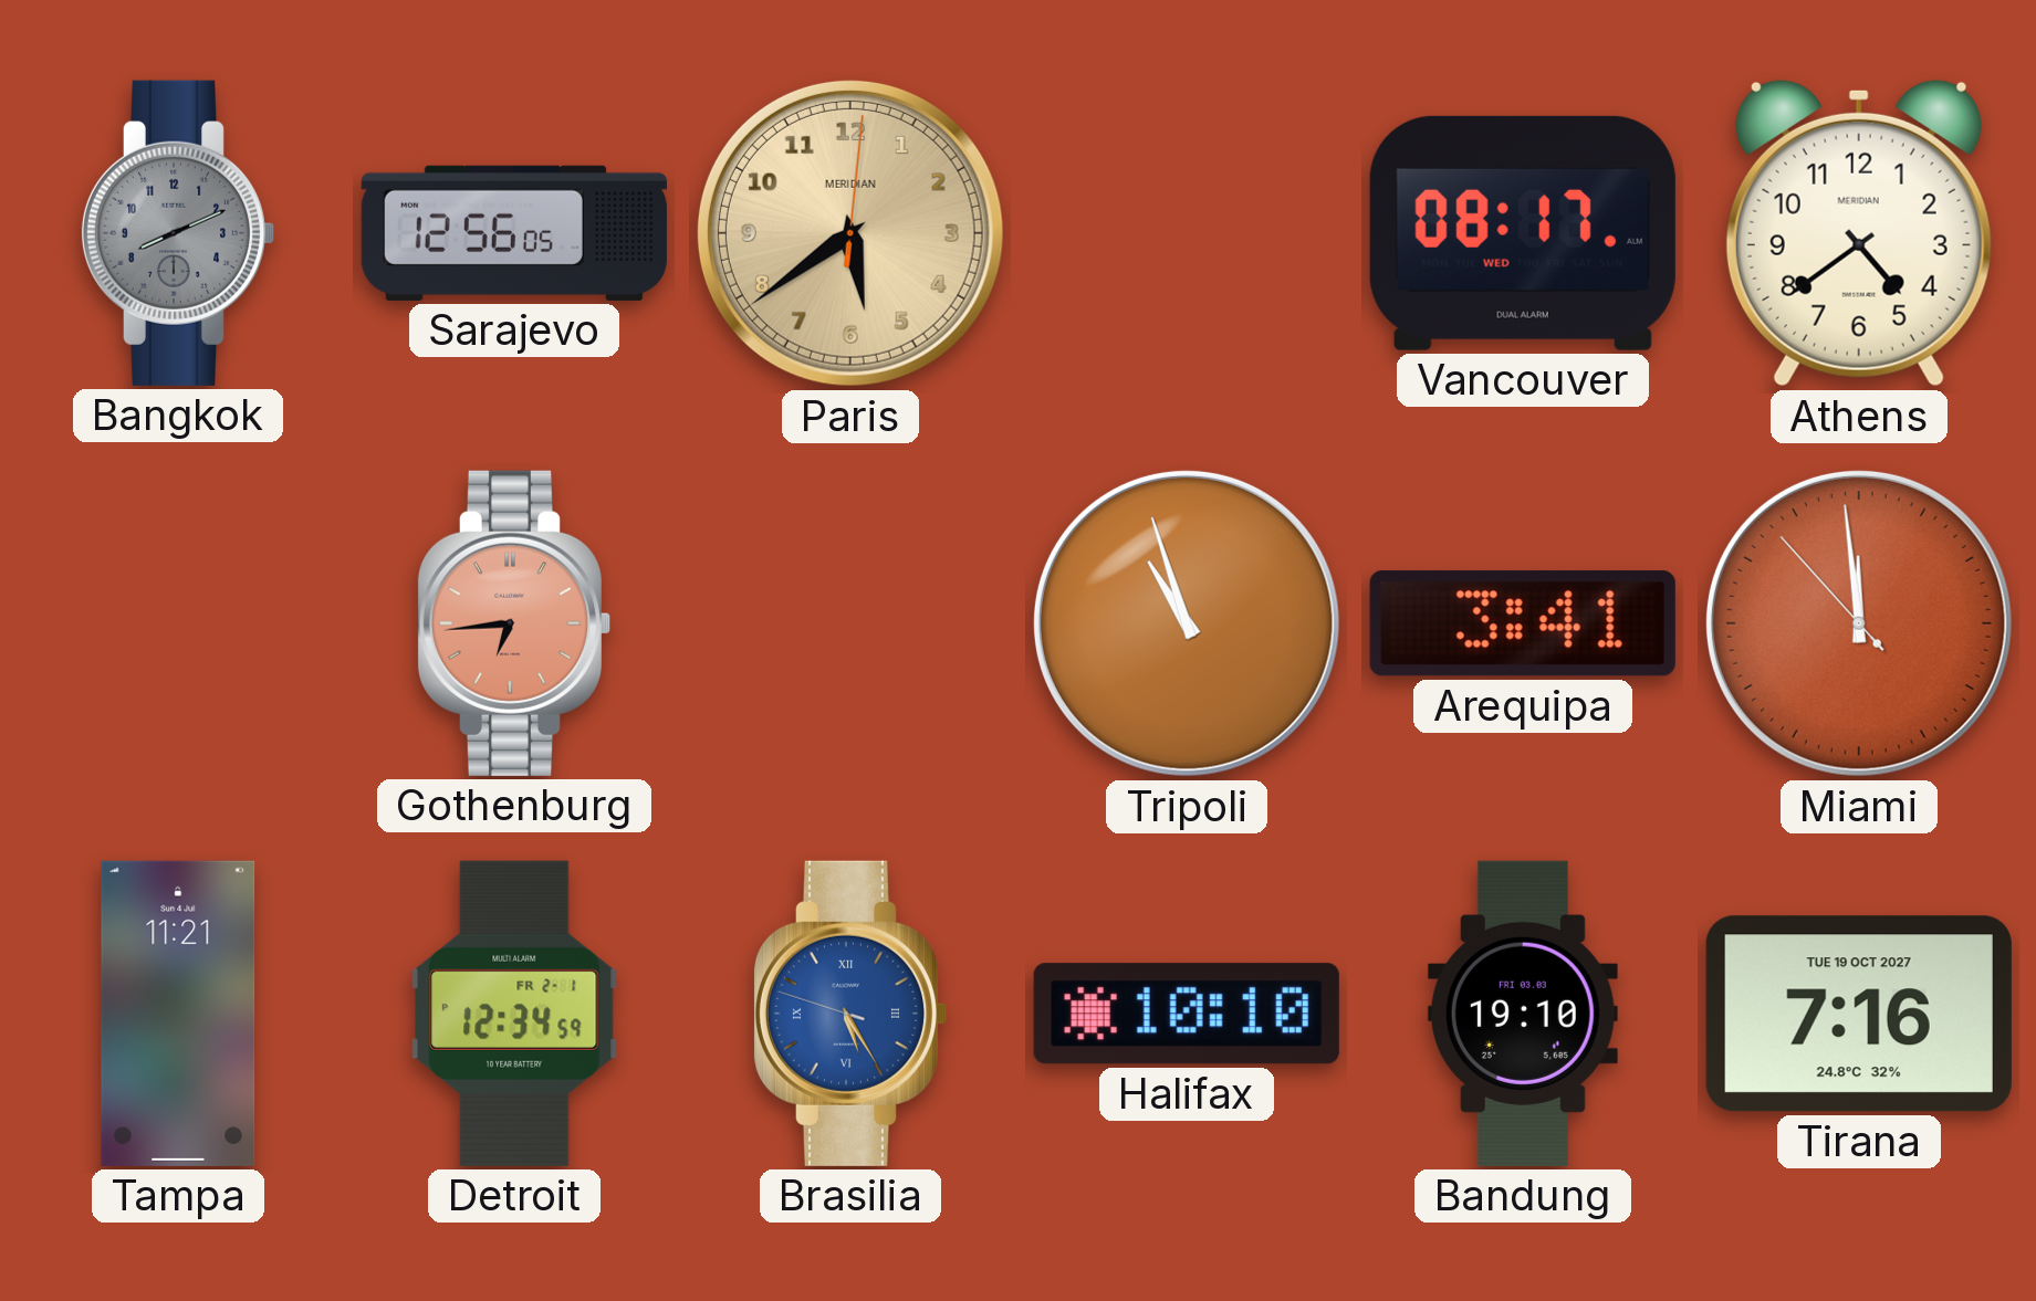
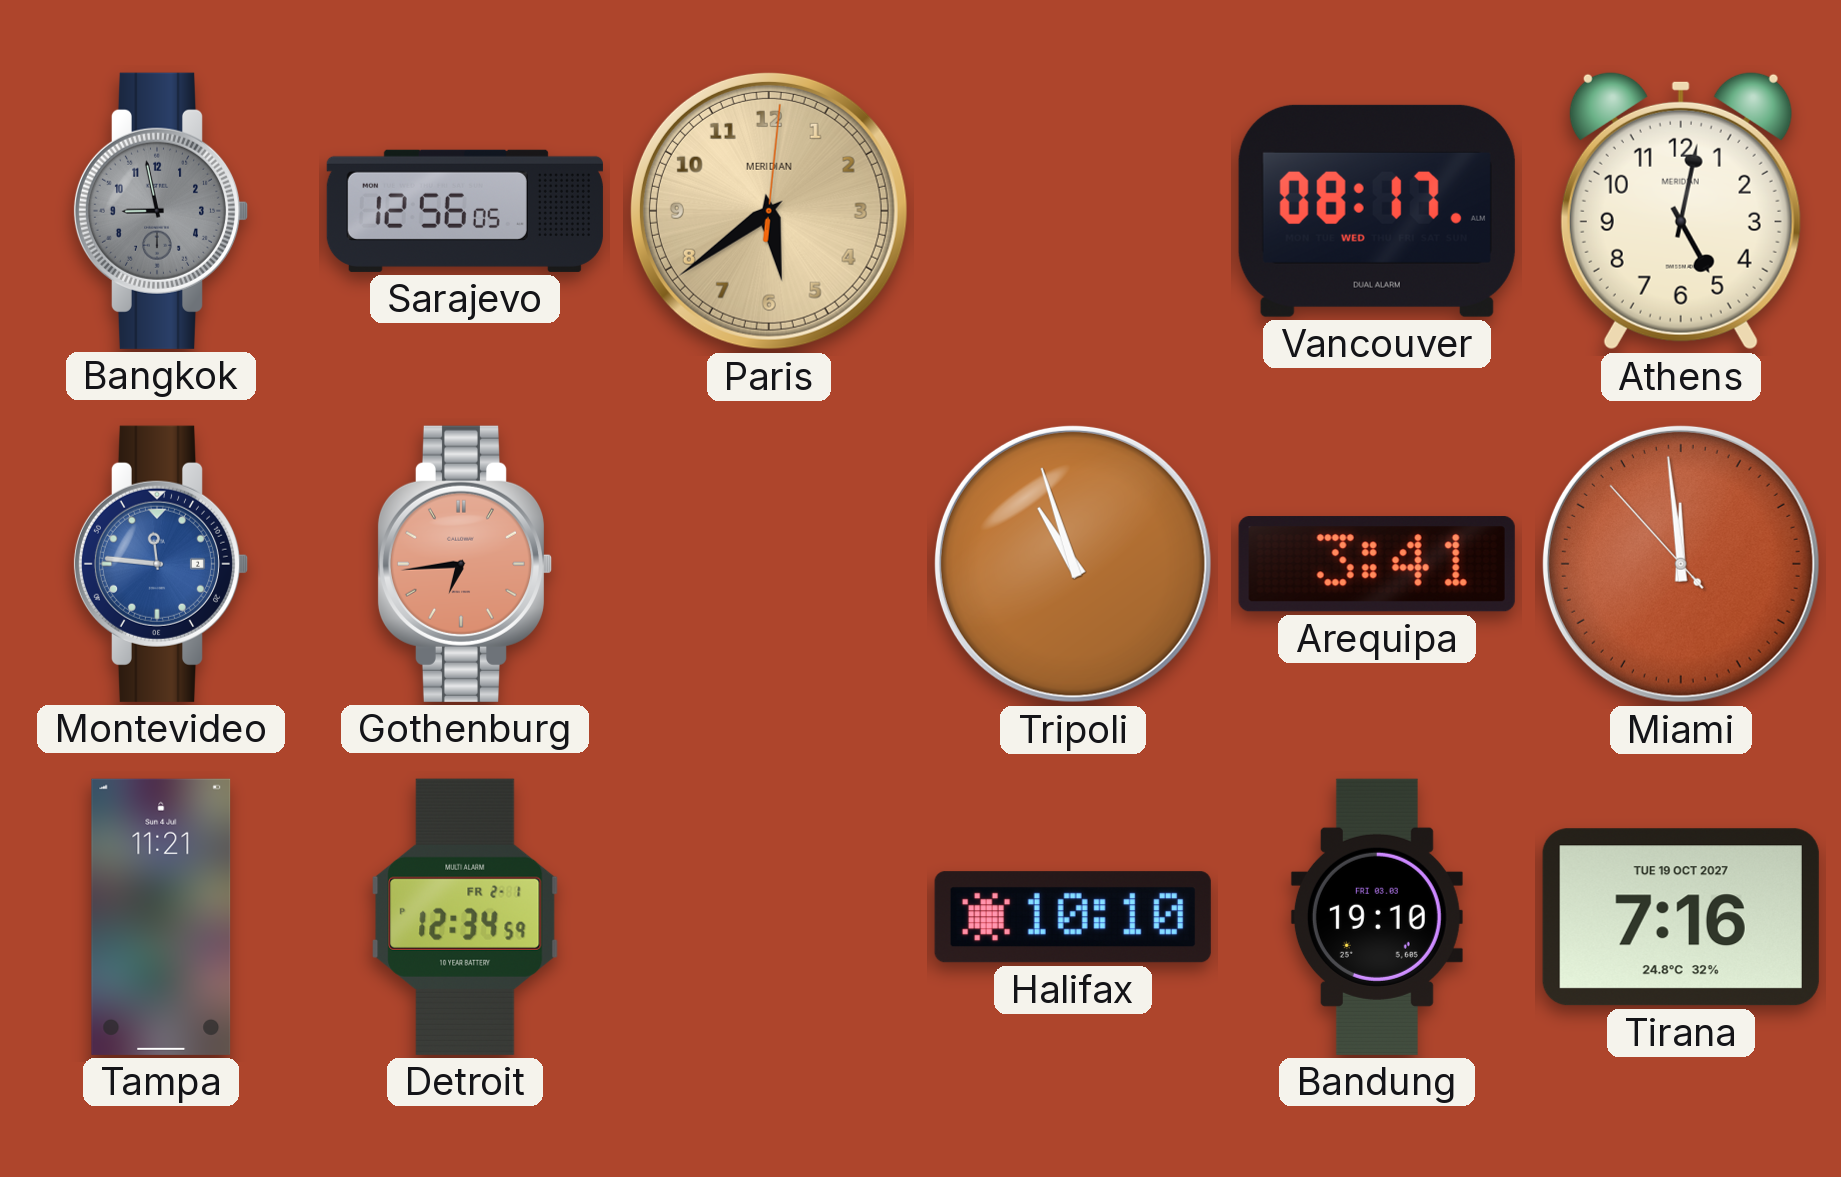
Bangkok: 8:11 -> 8:58
Athens: 4:39 -> 5:02
Montevideo: none -> 11:46
Brasilia: 5:24 -> none
